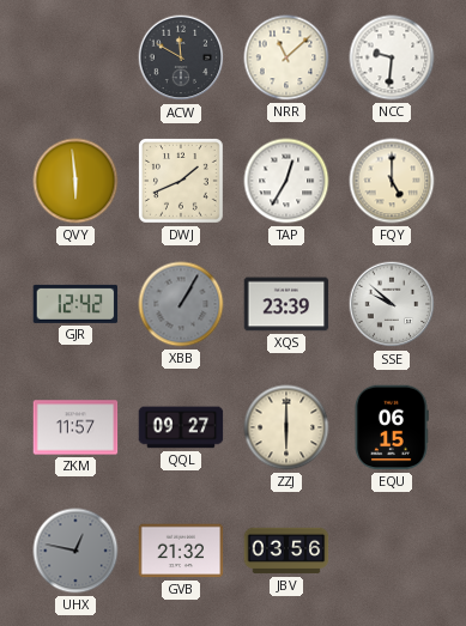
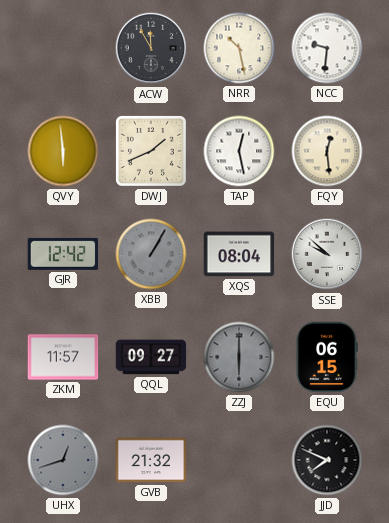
ACW: 11:50 -> 11:55
NRR: 11:08 -> 10:28
TAP: 12:35 -> 12:28
FQY: 5:00 -> 12:29
XQS: 23:39 -> 08:04
ZZJ dial: cream -> grey
UHX: 12:47 -> 12:42
JBV: 03:56 -> none
JJD: none -> 7:49
